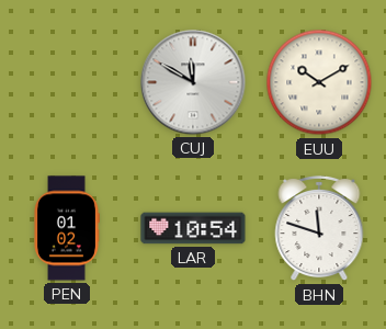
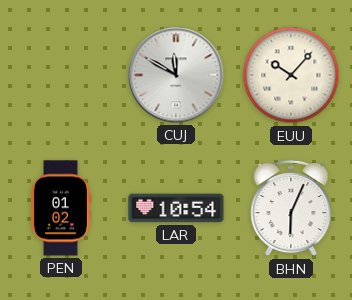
EUU: 10:10 -> 10:07
BHN: 11:48 -> 6:04
